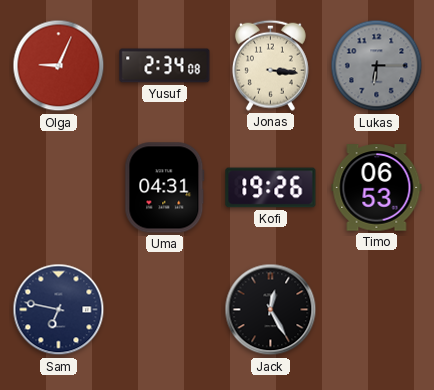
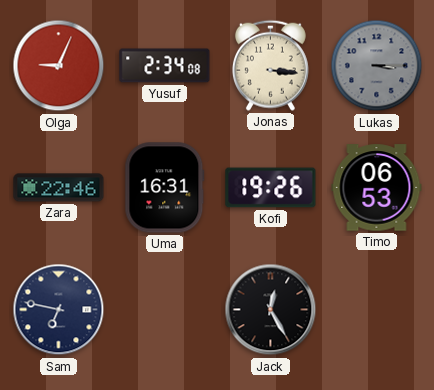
Lukas: 6:15 -> 3:15
Zara: none -> 22:46
Uma: 04:31 -> 16:31
